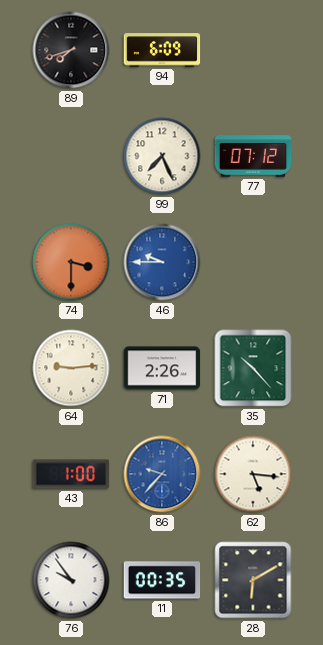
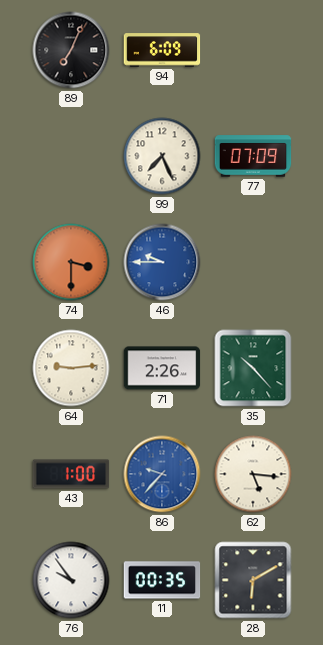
89: 7:42 -> 7:04
77: 07:12 -> 07:09
